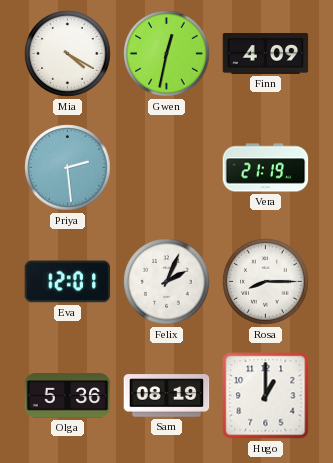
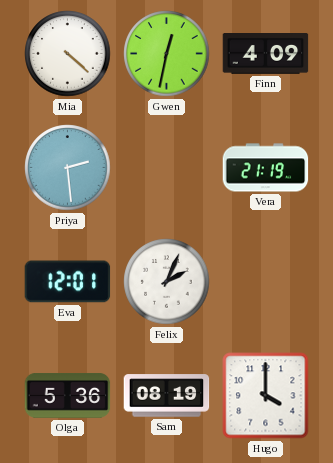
Mia: 4:20 -> 4:22
Rosa: 8:15 -> none
Hugo: 1:00 -> 4:00
